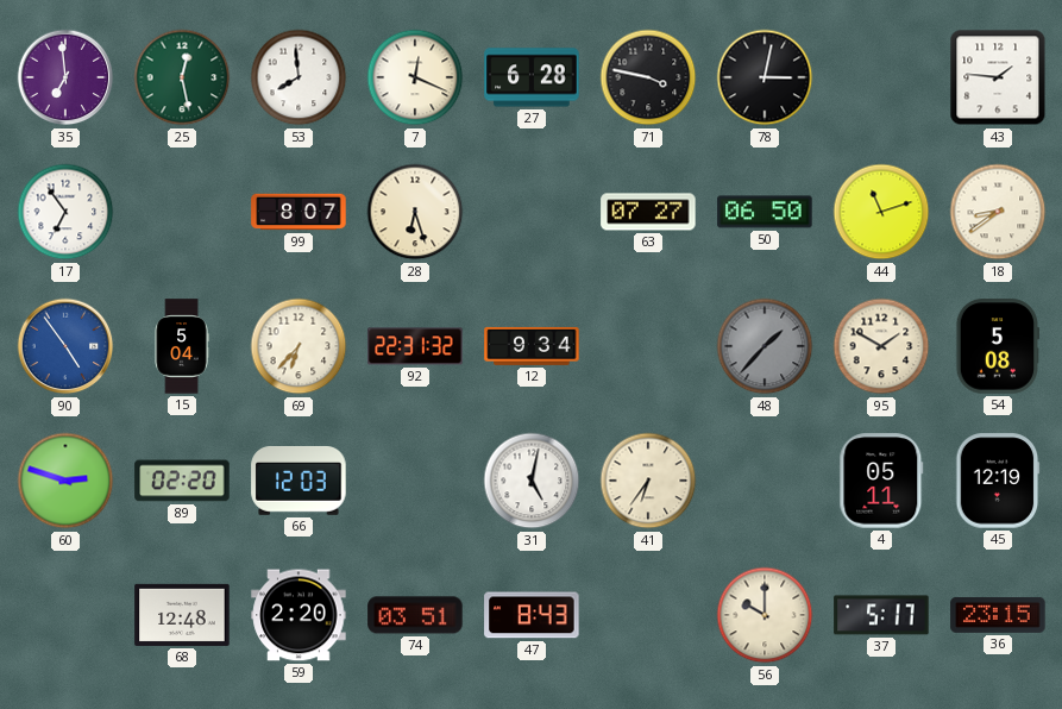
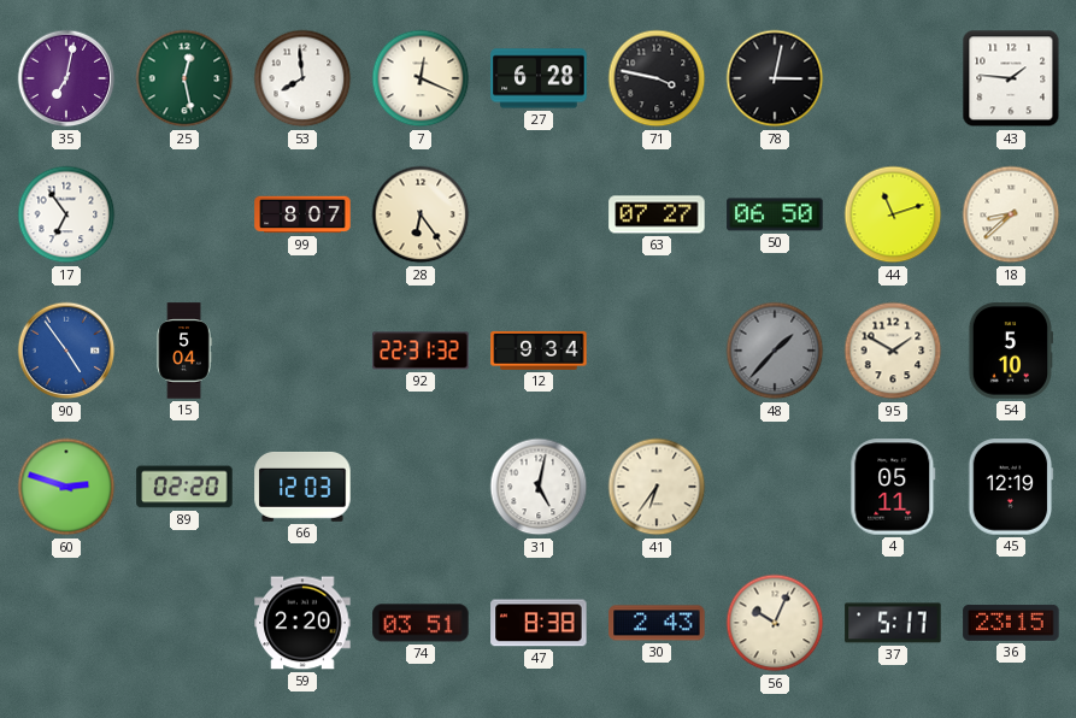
35: 6:59 -> 7:02
28: 6:27 -> 6:24
18: 8:39 -> 8:38
69: 6:37 -> none
54: 5:08 -> 5:10
68: 12:48 -> none
47: 8:43 -> 8:38
30: none -> 2:43
56: 10:00 -> 10:04
